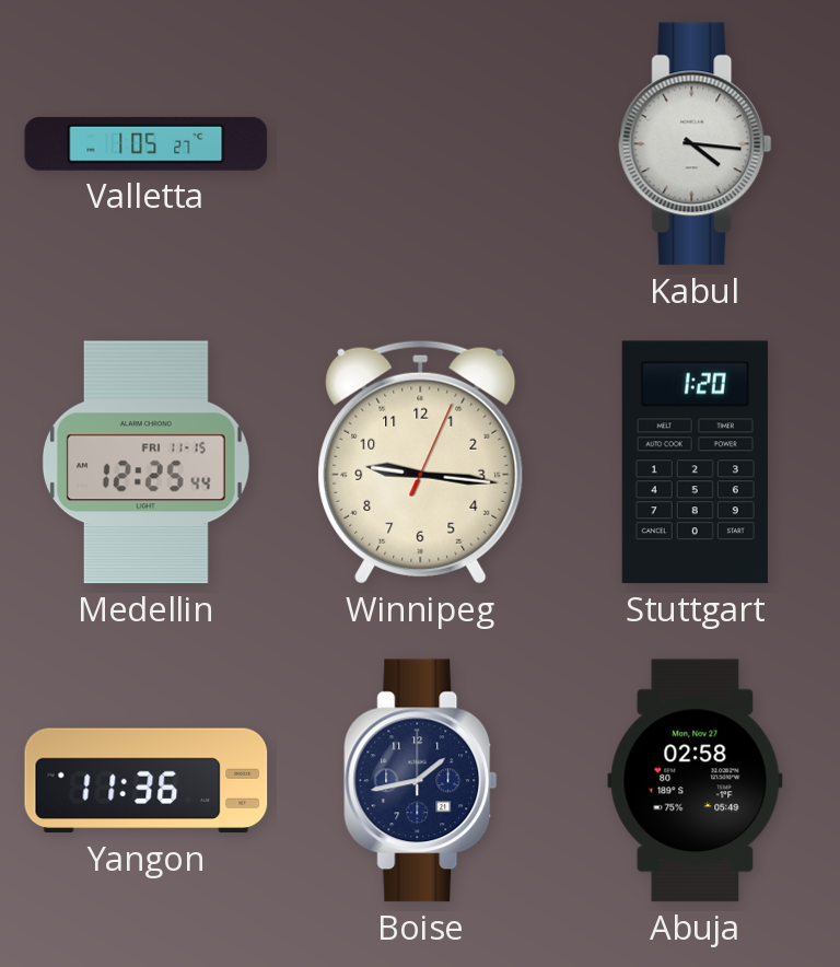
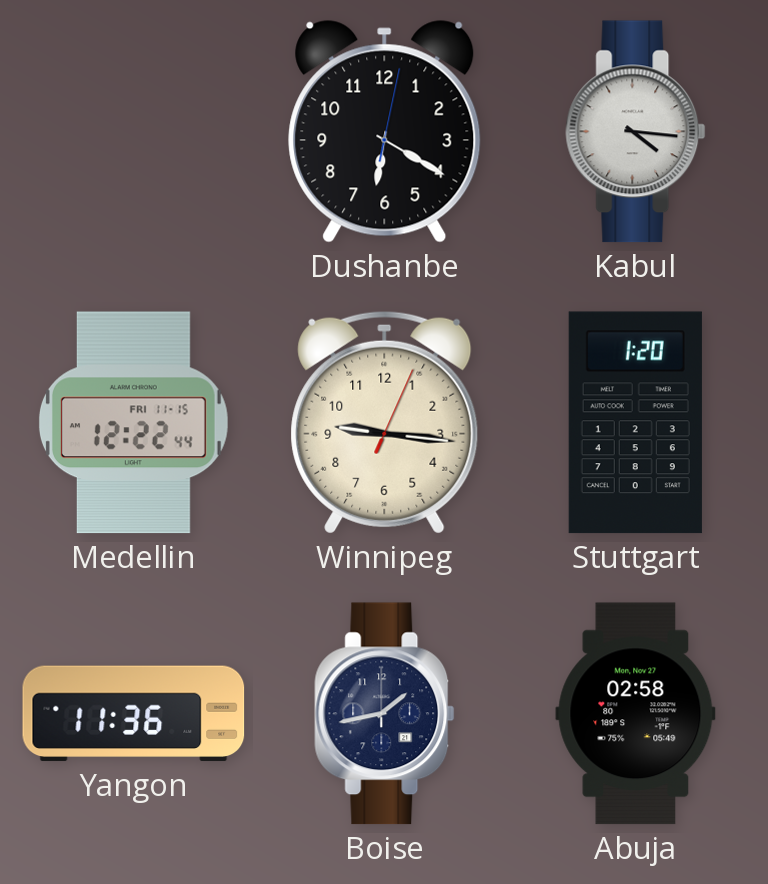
Valletta: 1:05 -> none
Dushanbe: none -> 6:20
Medellin: 12:25 -> 12:22
